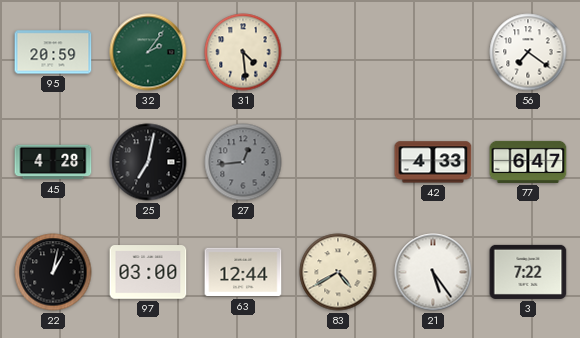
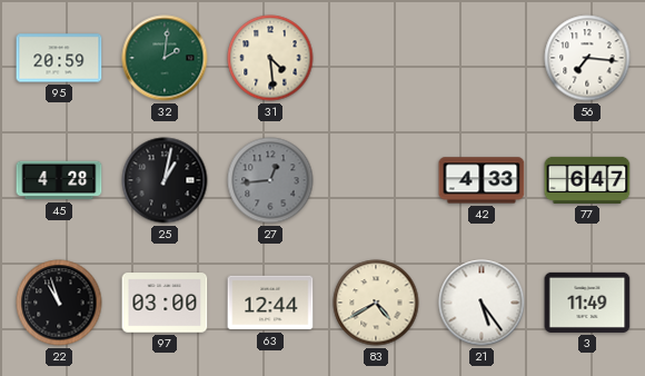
32: 2:06 -> 2:01
56: 7:21 -> 7:16
25: 7:02 -> 1:02
22: 1:02 -> 10:57
3: 7:22 -> 11:49
